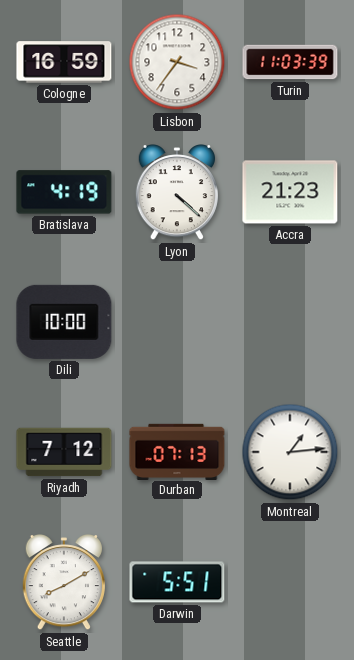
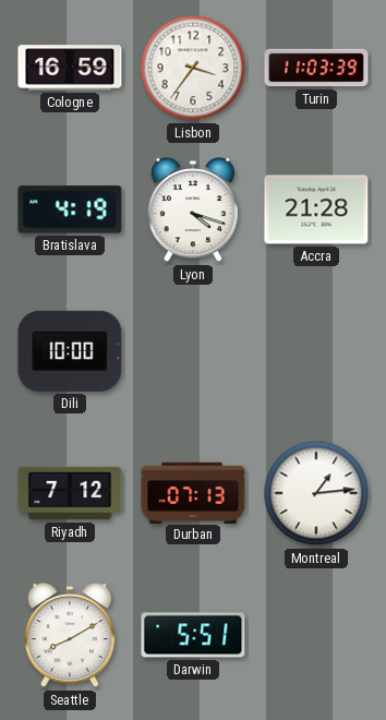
Lyon: 4:22 -> 4:18
Accra: 21:23 -> 21:28
